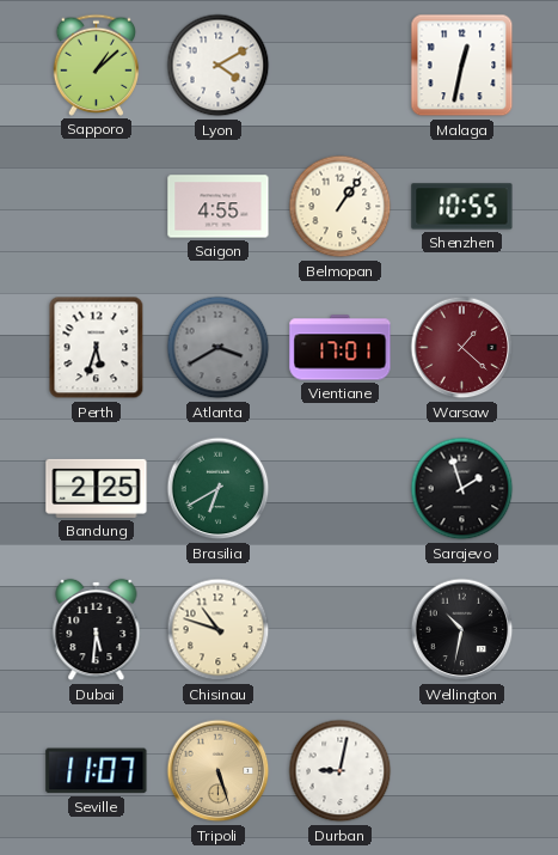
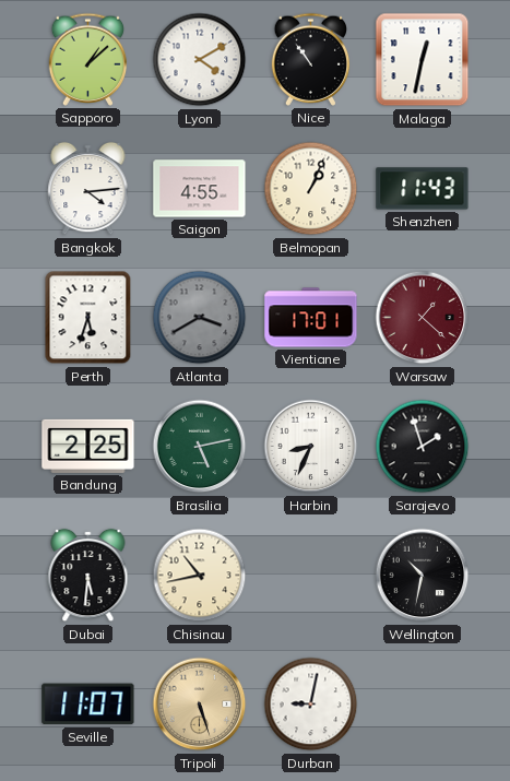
Nice: none -> 10:54
Bangkok: none -> 4:14
Belmopan: 1:06 -> 1:04
Shenzhen: 10:55 -> 11:43
Brasilia: 6:40 -> 5:13
Harbin: none -> 8:34
Chisinau: 10:48 -> 10:43
